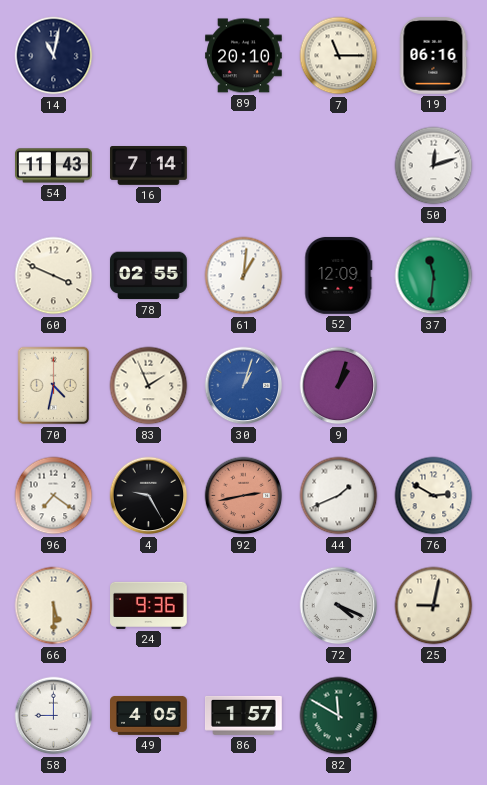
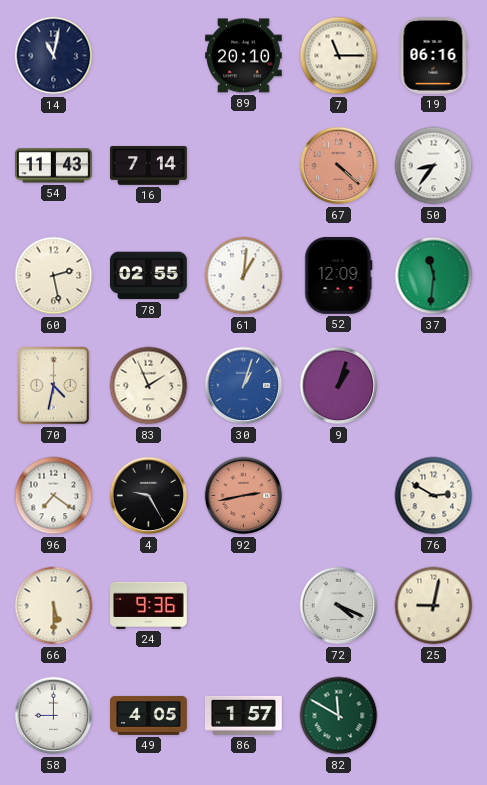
67: none -> 4:22
50: 12:12 -> 8:36
60: 3:49 -> 2:28
44: 1:41 -> none
